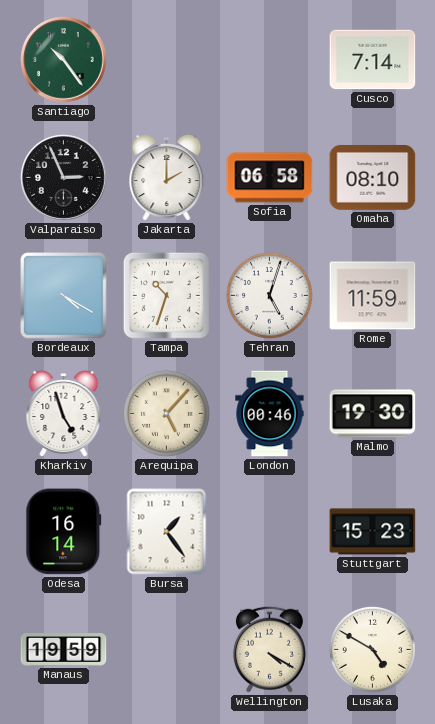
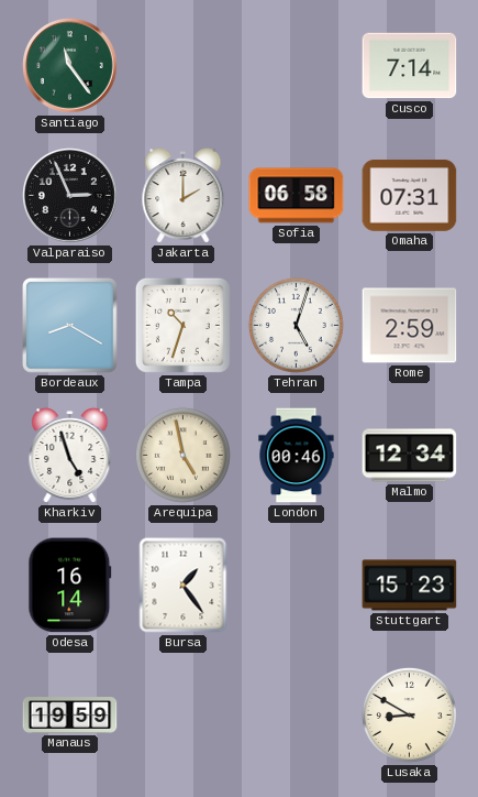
Santiago: 10:24 -> 11:24
Omaha: 08:10 -> 07:31
Bordeaux: 4:20 -> 8:20
Rome: 11:59 -> 2:59
Arequipa: 5:07 -> 4:58
Malmo: 19:30 -> 12:34
Wellington: 4:20 -> none
Lusaka: 4:50 -> 8:50
